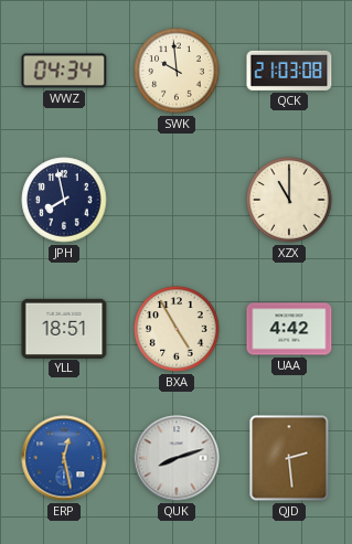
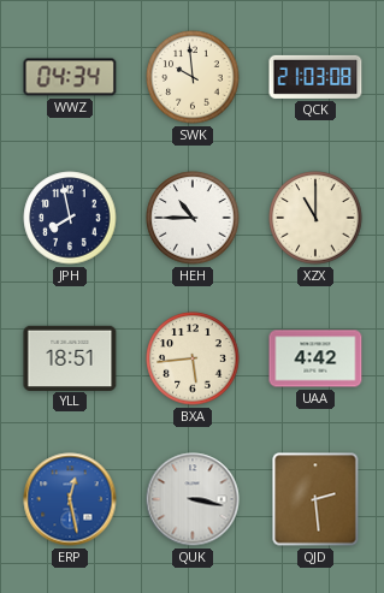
HEH: none -> 10:45
BXA: 4:55 -> 5:44
QUK: 8:12 -> 3:17
